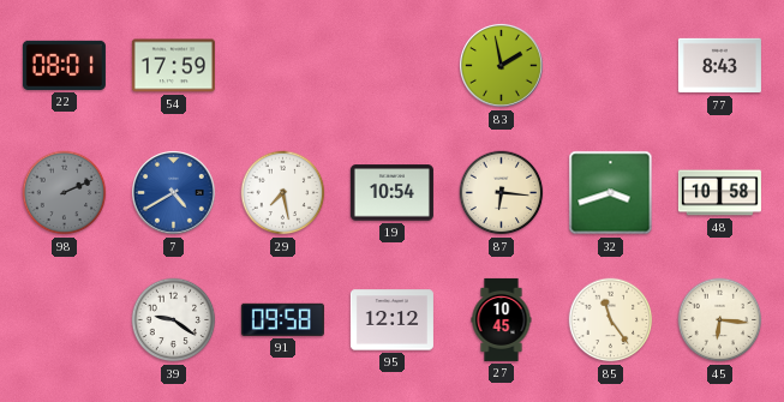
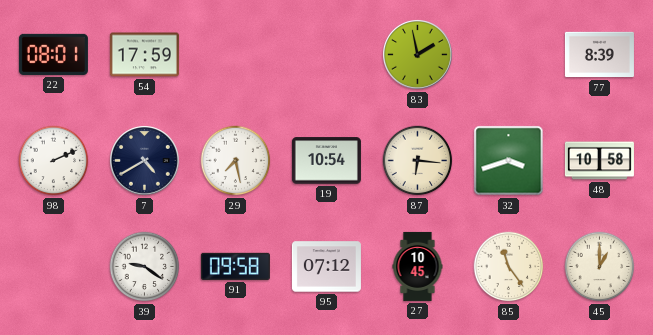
77: 8:43 -> 8:39
98 dial: grey -> white
7 dial: blue -> navy
95: 12:12 -> 07:12
45: 6:16 -> 1:00
